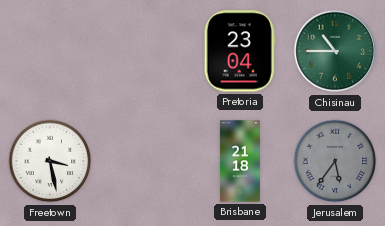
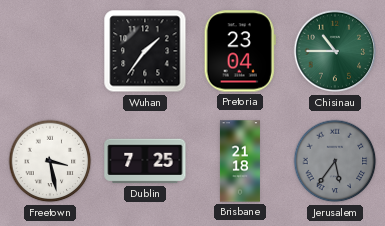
Wuhan: none -> 1:36
Dublin: none -> 7:25
